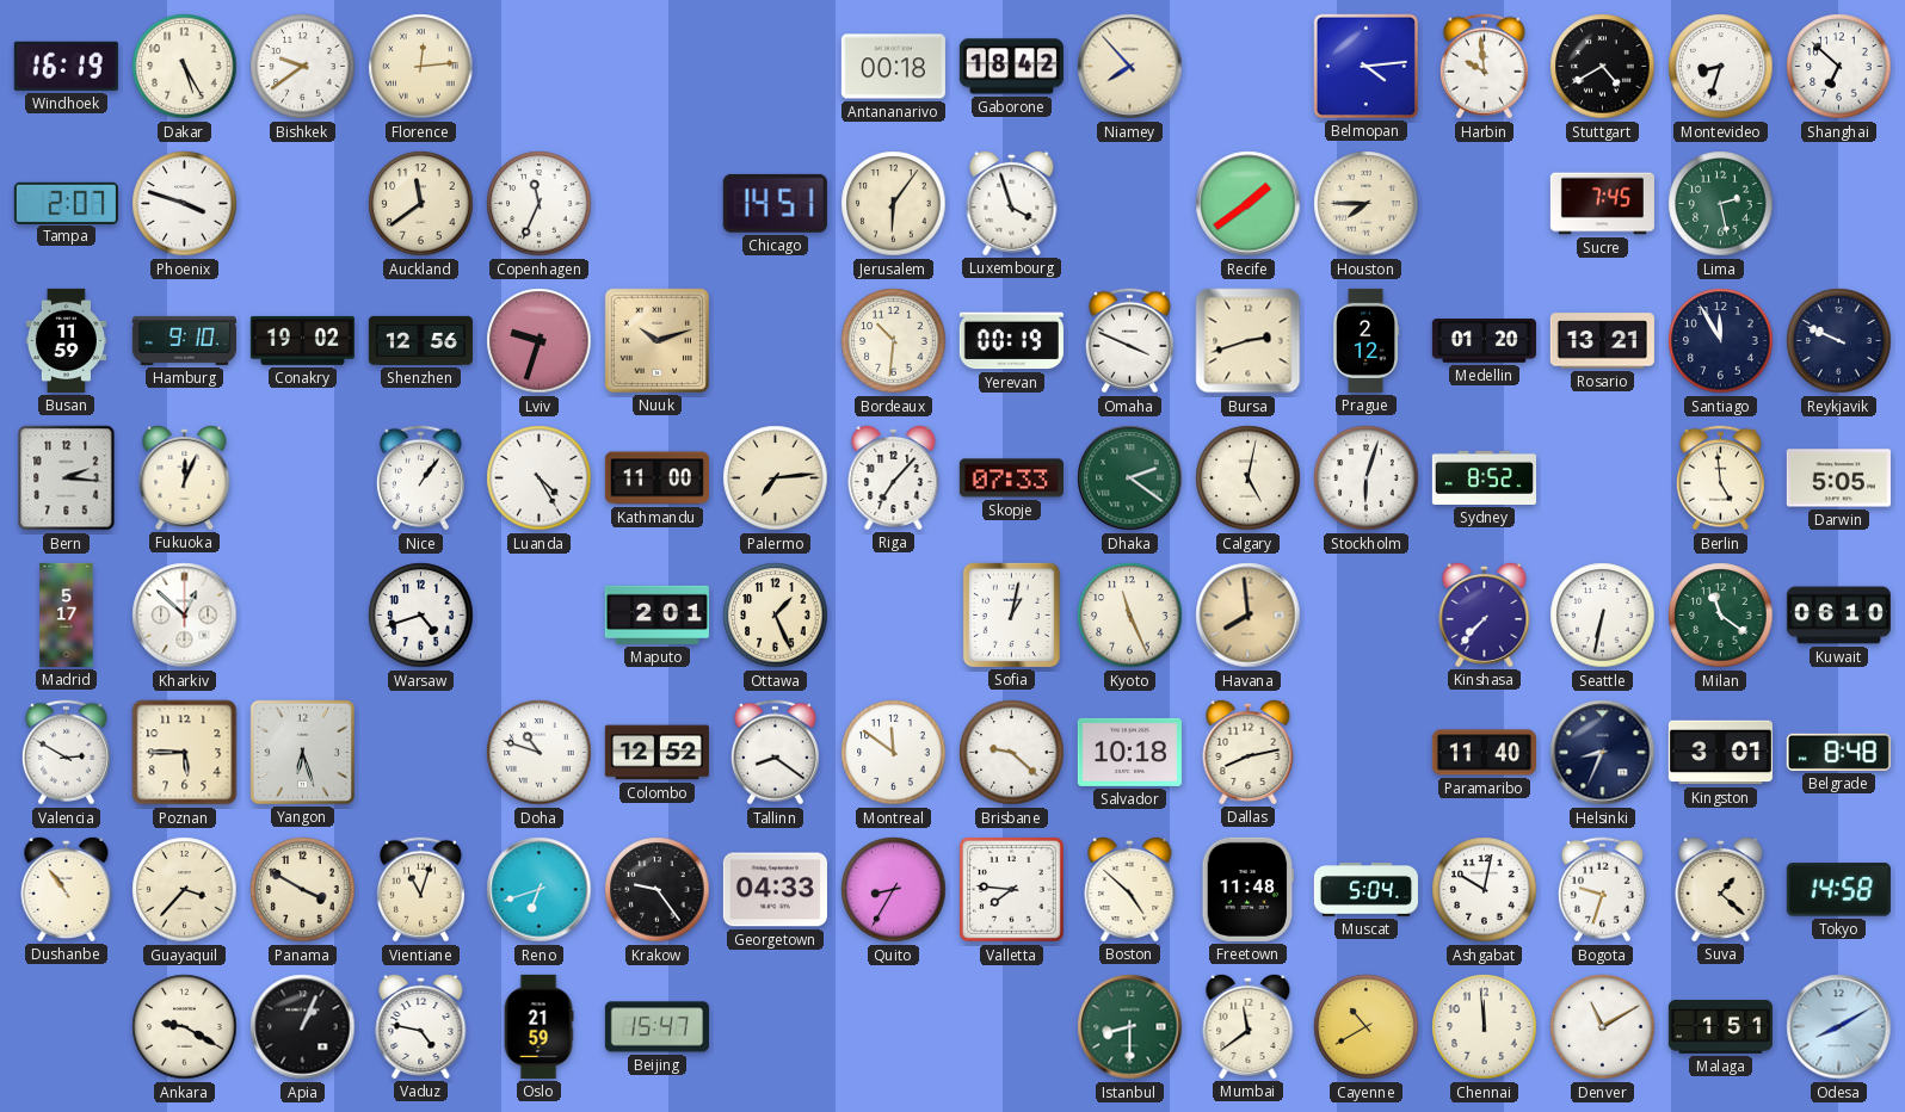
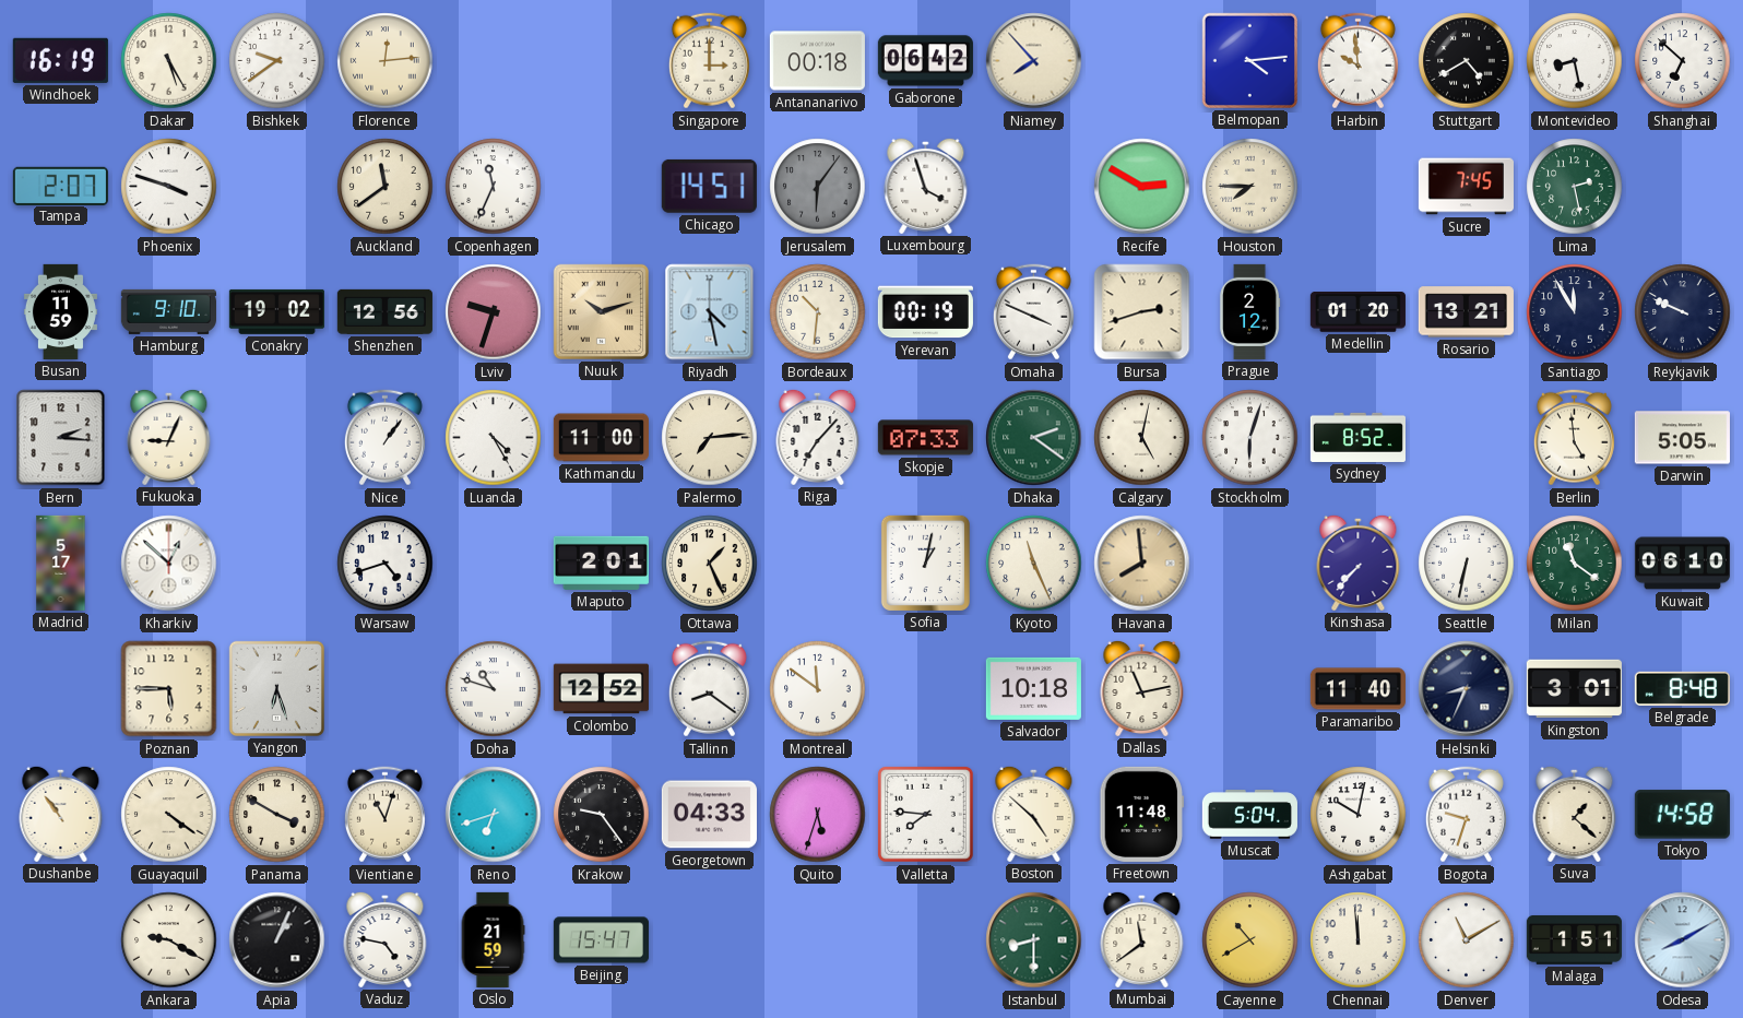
Singapore: none -> 3:00
Gaborone: 18:42 -> 06:42
Montevideo: 8:33 -> 8:28
Jerusalem dial: cream -> grey
Recife: 1:39 -> 2:50
Riyadh: none -> 4:28
Fukuoka: 12:04 -> 9:04
Valencia: 2:50 -> none
Brisbane: 9:22 -> none
Dallas: 8:13 -> 11:13
Guayaquil: 3:37 -> 4:21
Quito: 8:35 -> 5:33
